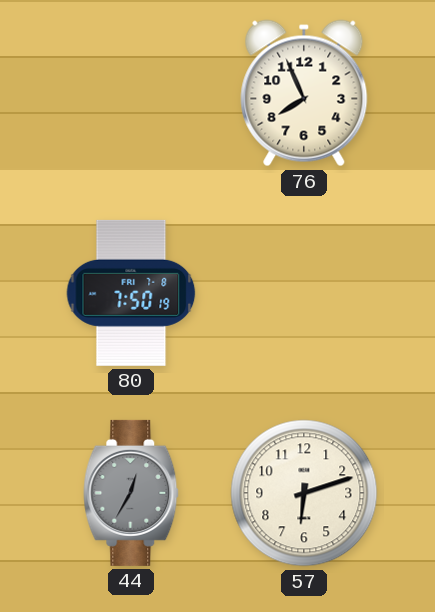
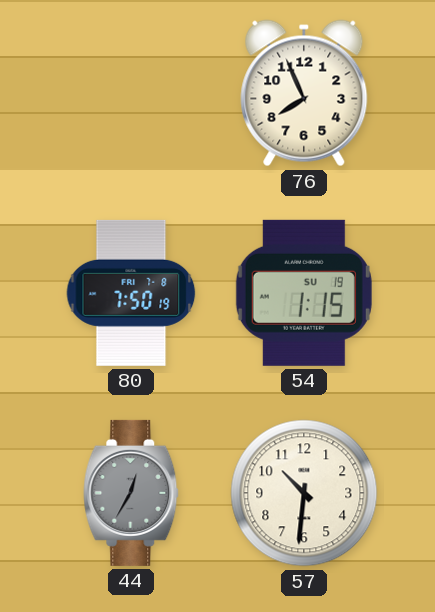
54: none -> 1:15
57: 6:12 -> 10:31
